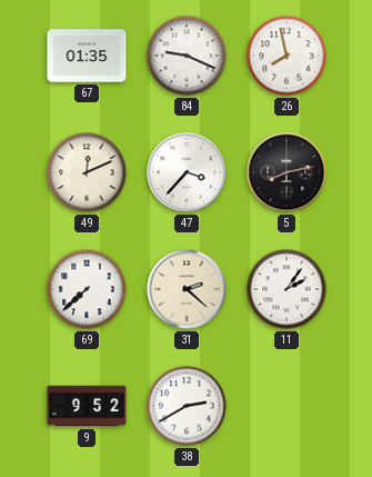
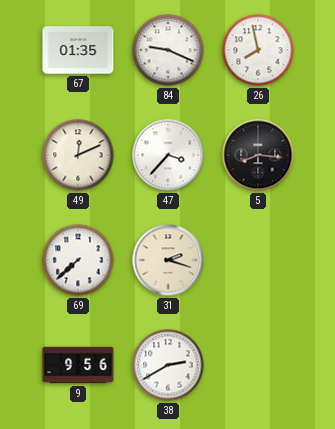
5: 8:13 -> 8:16
31: 2:22 -> 2:18
11: 2:06 -> none
9: 9:52 -> 9:56
